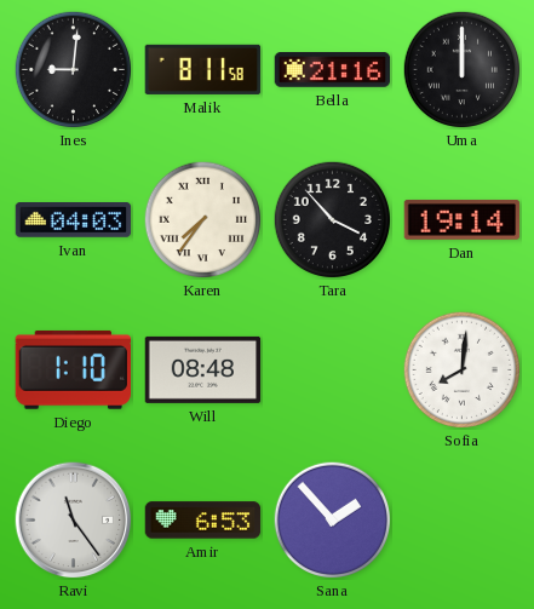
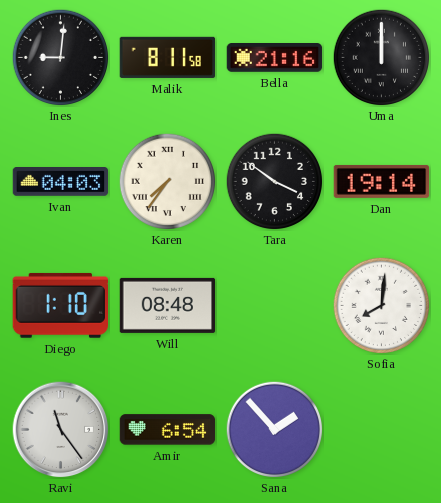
Tara: 3:53 -> 3:51
Amir: 6:53 -> 6:54
